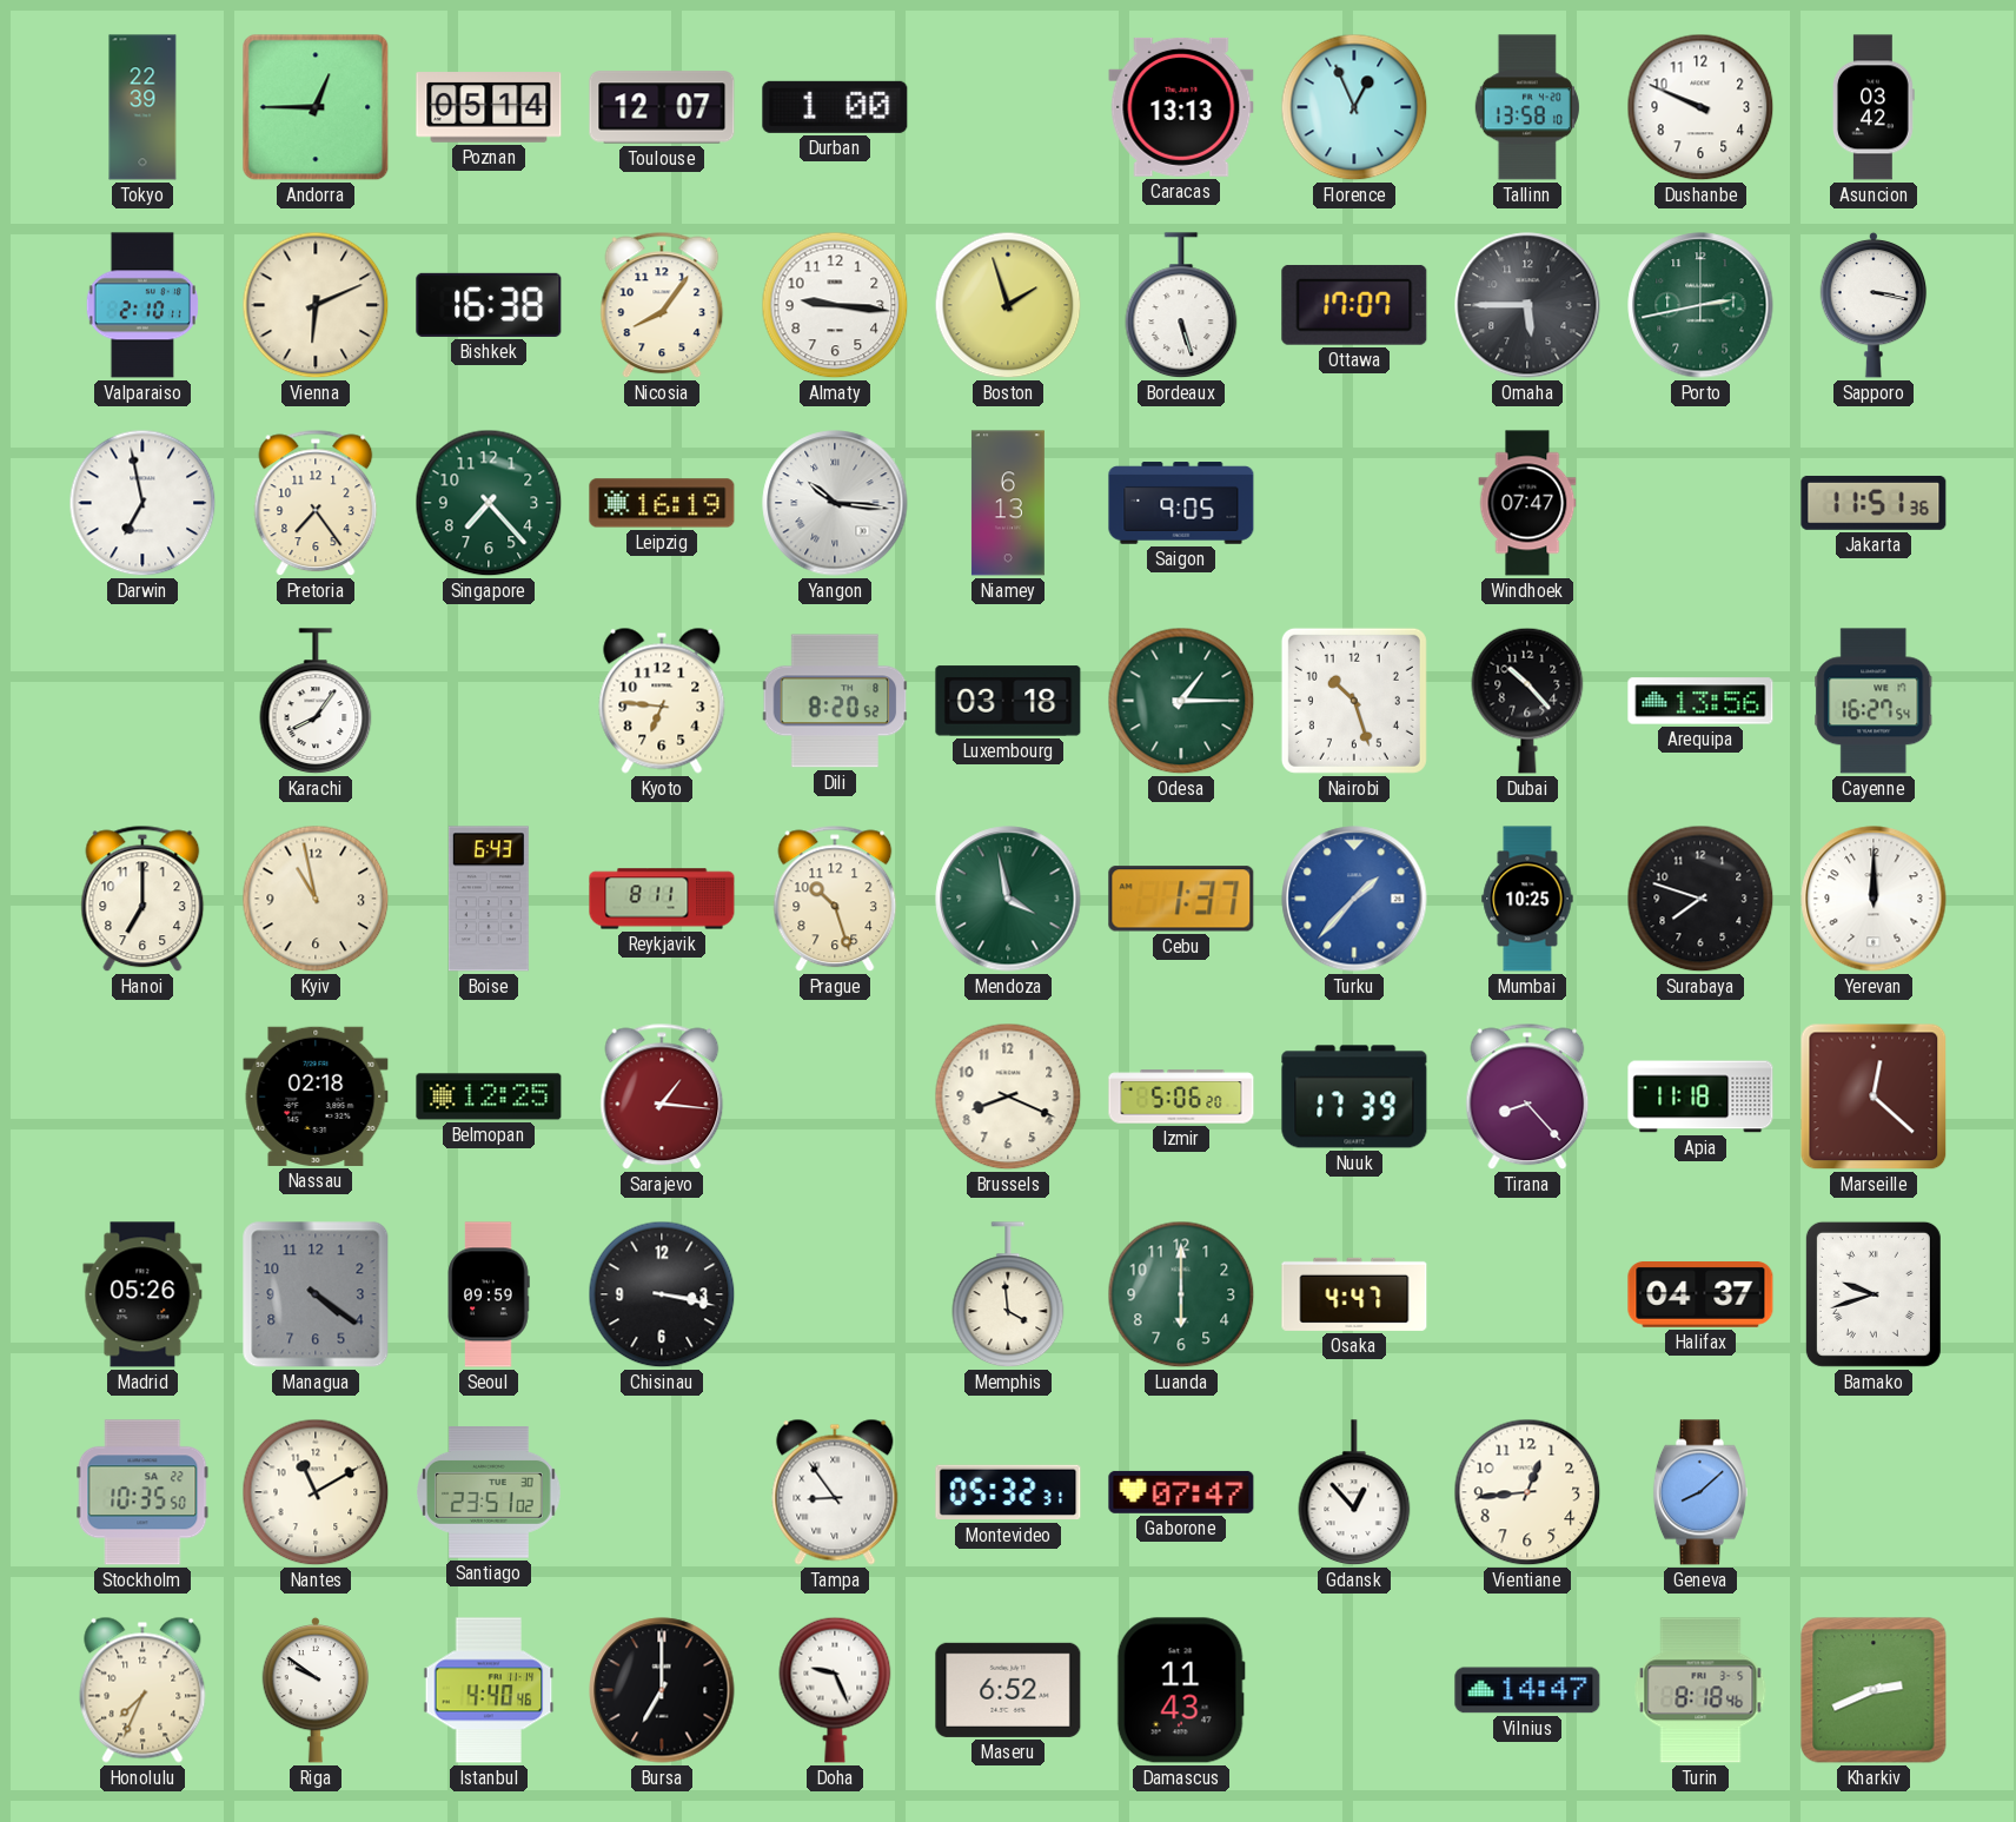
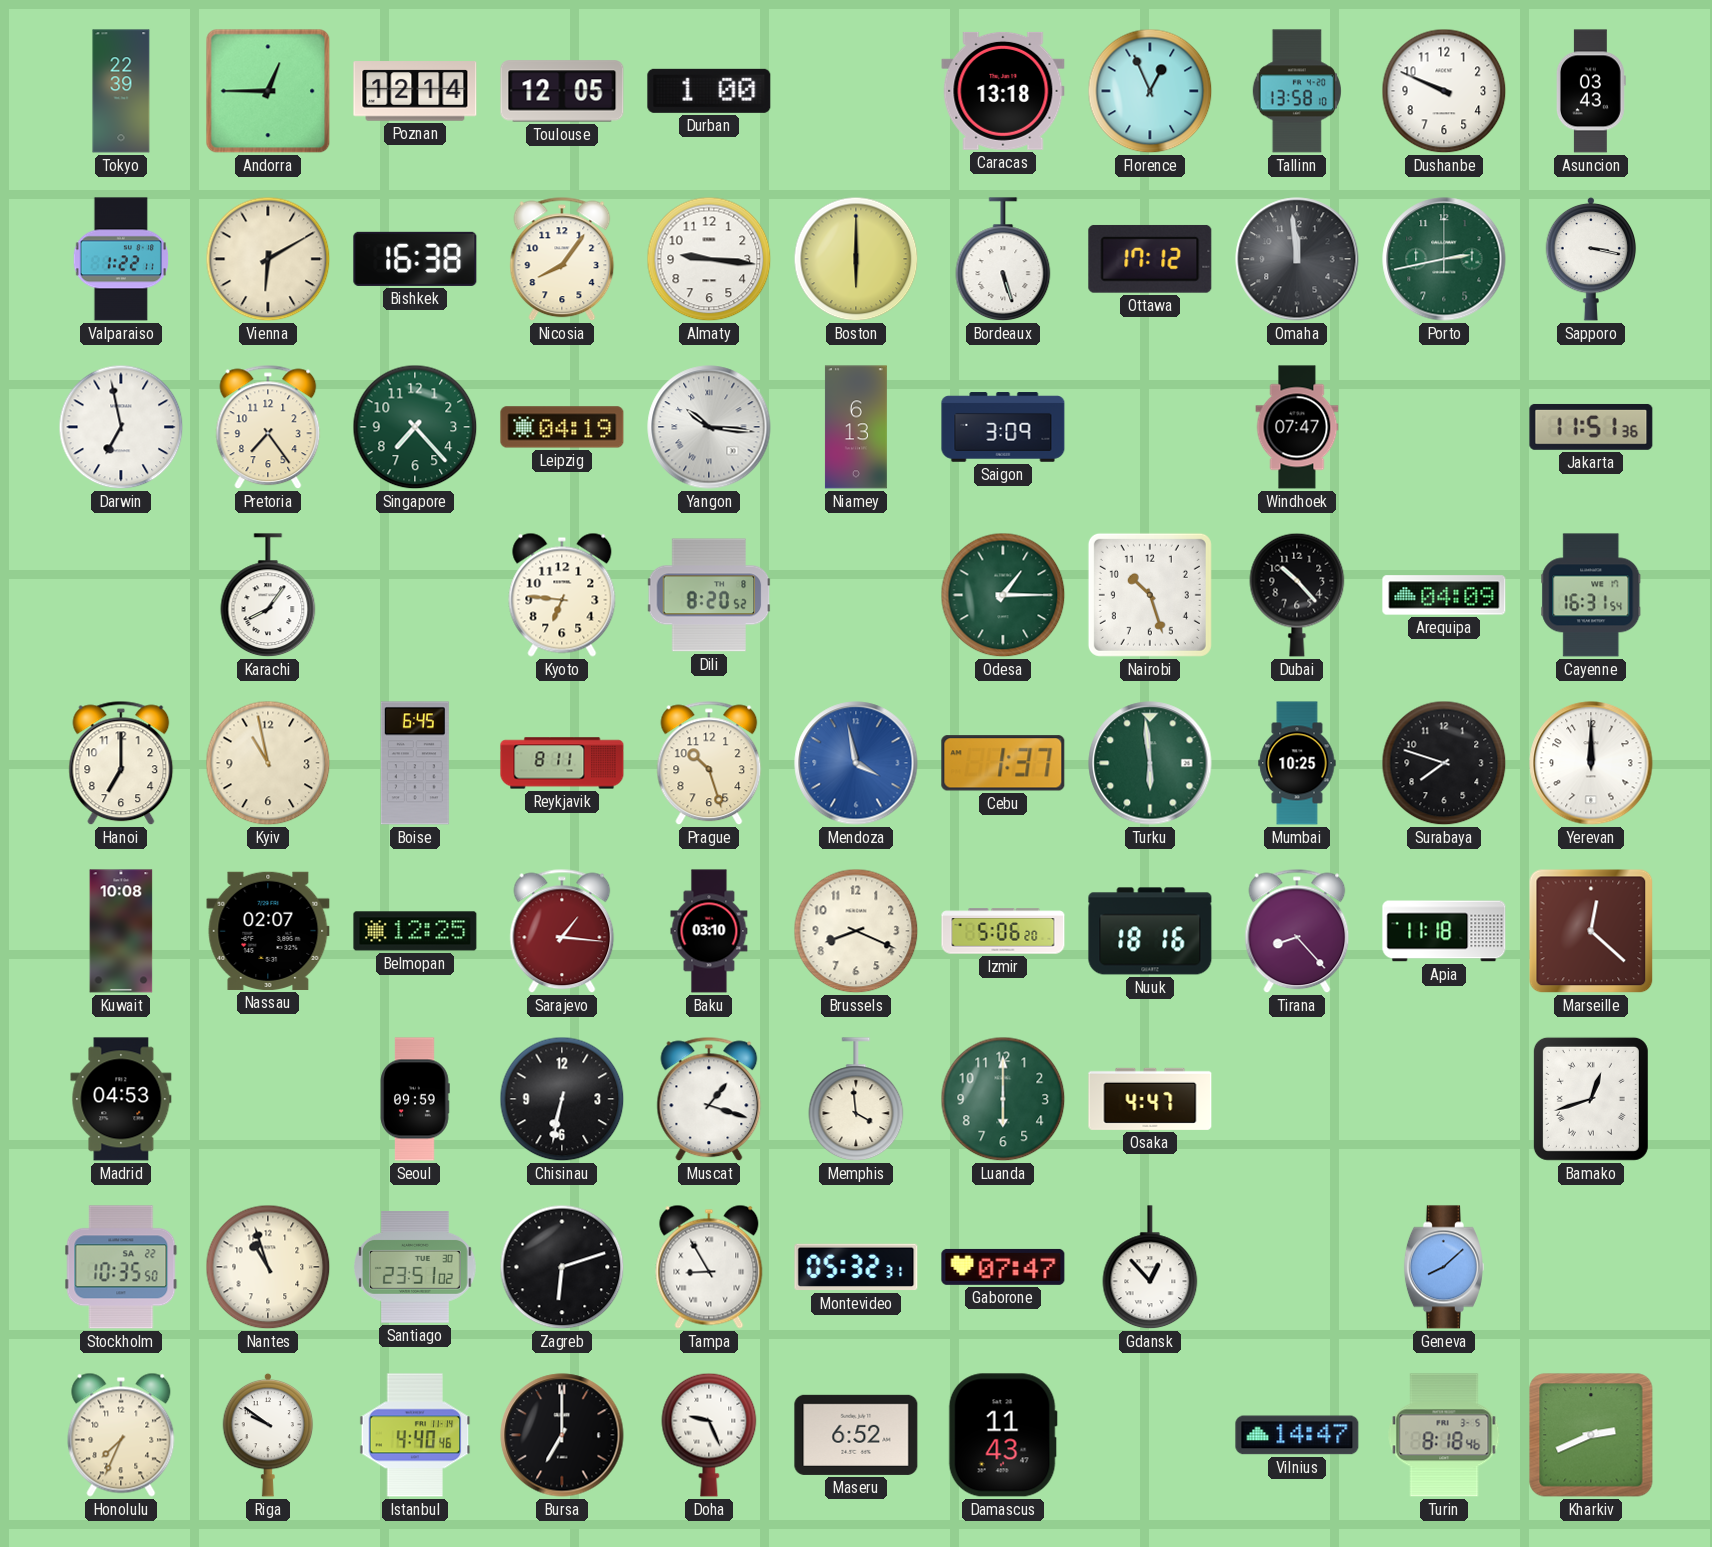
Poznan: 05:14 -> 12:14
Toulouse: 12:07 -> 12:05
Caracas: 13:13 -> 13:18
Asuncion: 03:42 -> 03:43
Valparaiso: 2:10 -> 1:22
Vienna: 6:11 -> 6:10
Boston: 1:57 -> 6:00
Ottawa: 17:07 -> 17:12
Omaha: 5:45 -> 11:59
Leipzig: 16:19 -> 04:19
Saigon: 9:05 -> 3:09
Luxembourg: 03:18 -> none
Arequipa: 13:56 -> 04:09
Cayenne: 16:27 -> 16:31
Boise: 6:43 -> 6:45
Mendoza dial: green -> blue
Turku: 1:37 -> 5:59
Turku dial: blue -> green
Kuwait: none -> 10:08
Nassau: 02:18 -> 02:07
Baku: none -> 03:10
Nuuk: 17:39 -> 18:16
Madrid: 05:26 -> 04:53
Managua: 4:21 -> none
Chisinau: 3:17 -> 6:32
Muscat: none -> 1:18
Halifax: 04:37 -> none
Bamako: 9:42 -> 12:42
Nantes: 11:10 -> 10:57
Zagreb: none -> 6:12
Tampa: 8:54 -> 8:55
Vientiane: 12:44 -> none
